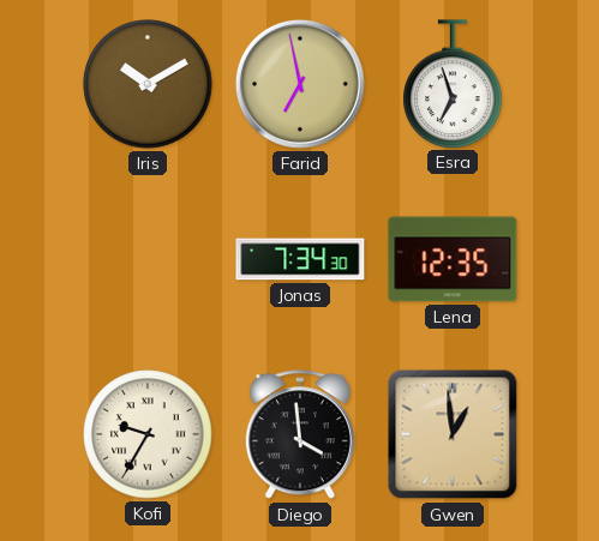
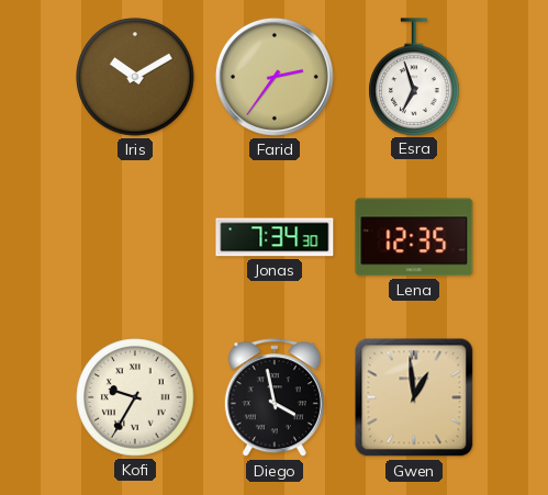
Farid: 6:58 -> 2:36
Diego: 3:59 -> 3:58
